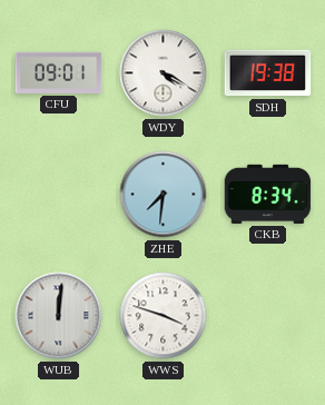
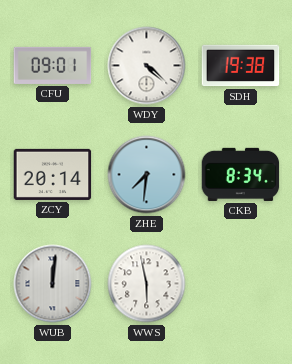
WDY: 4:20 -> 4:22
ZCY: none -> 20:14
WWS: 3:48 -> 5:58
